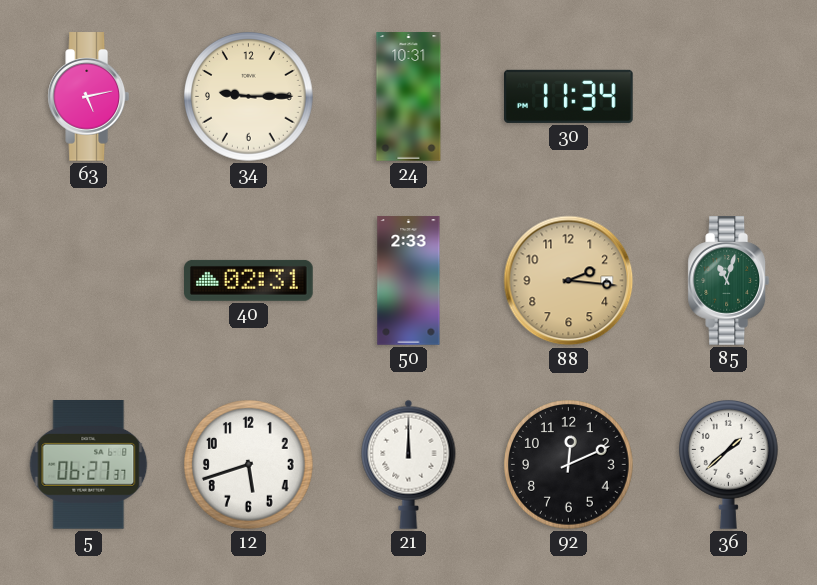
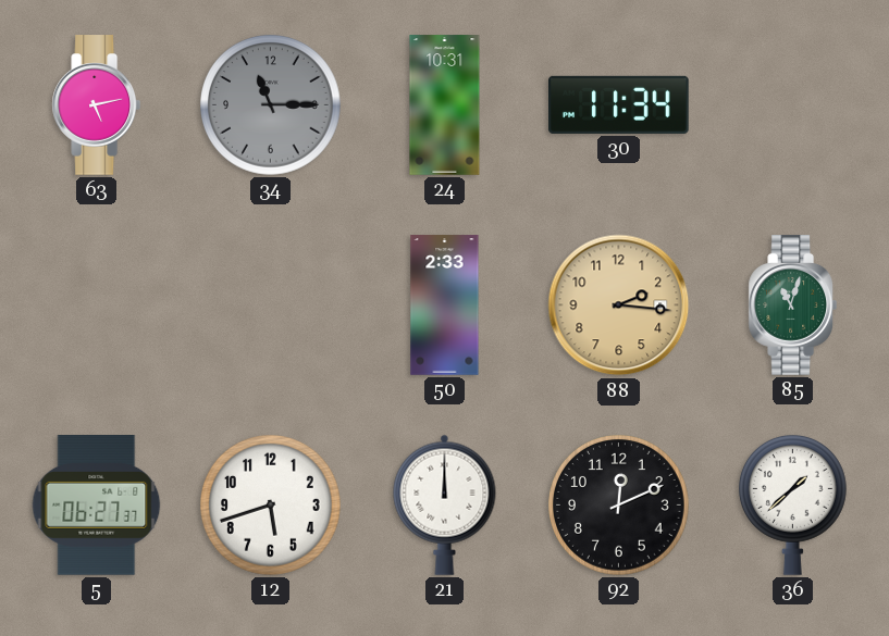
34: 9:15 -> 11:15
34 dial: cream -> grey
40: 02:31 -> none
